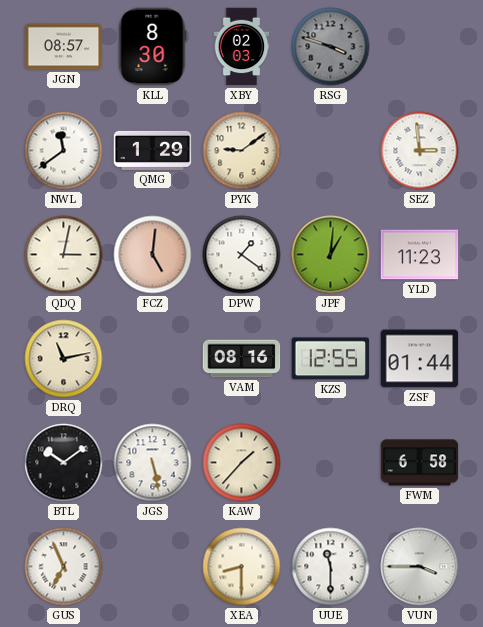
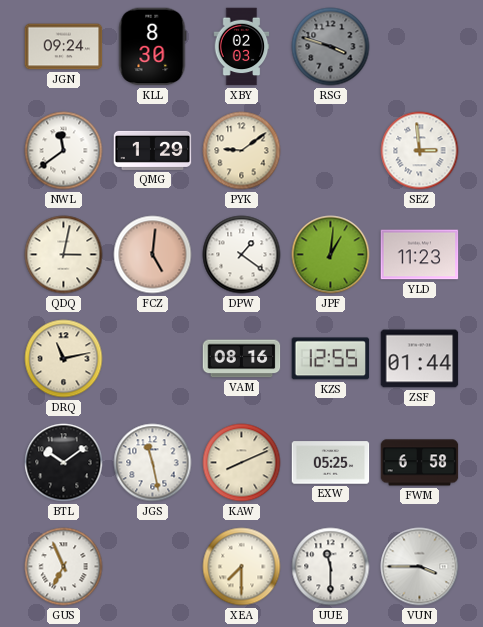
JGN: 08:57 -> 09:24
JGS: 5:28 -> 11:28
KAW: 1:37 -> 8:11
EXW: none -> 05:25
XEA: 8:30 -> 7:30
